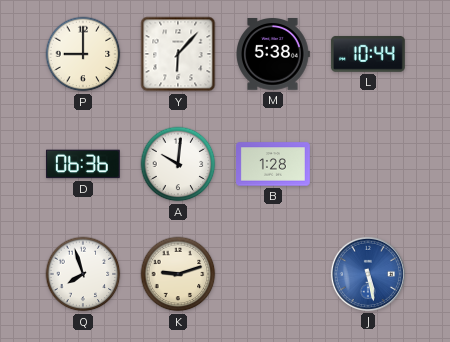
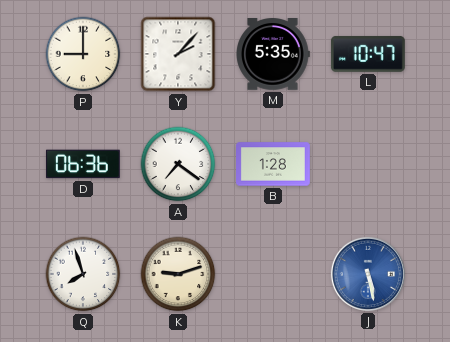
Y: 6:07 -> 2:07
M: 5:38 -> 5:35
L: 10:44 -> 10:47
A: 10:01 -> 7:21
